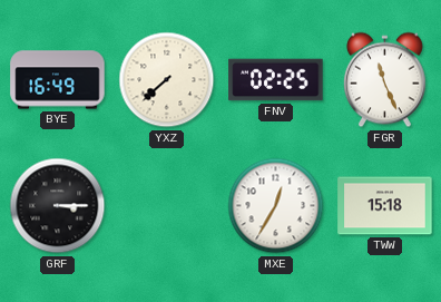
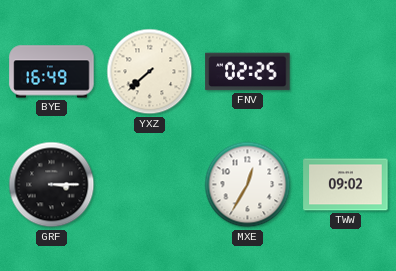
FGR: 11:26 -> none
TWW: 15:18 -> 09:02
